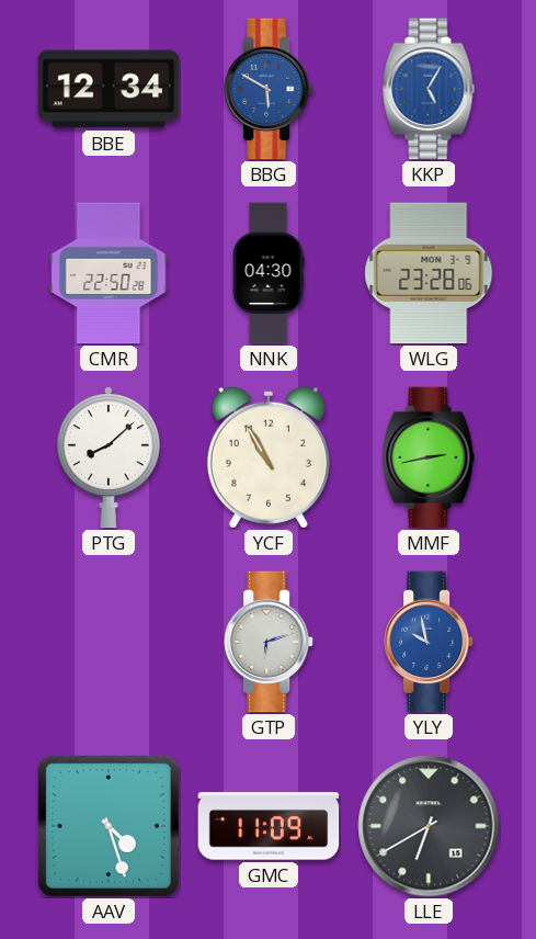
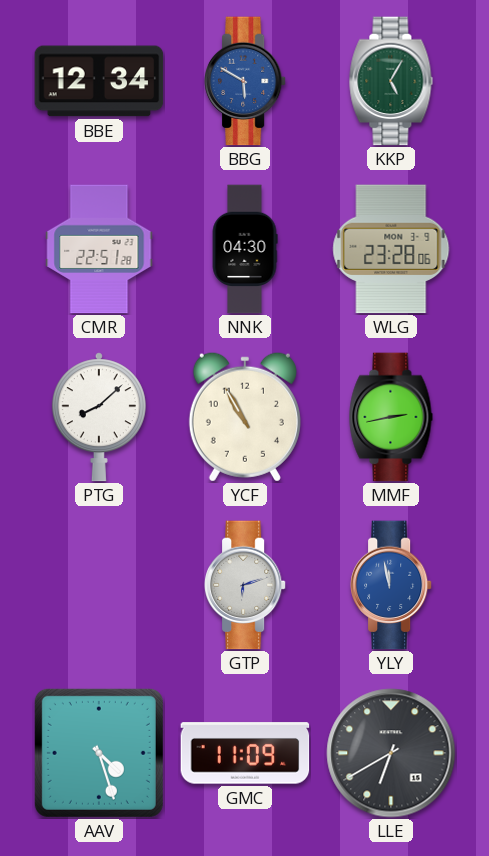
KKP dial: blue -> green
CMR: 22:50 -> 22:51
YLY: 9:58 -> 11:58
